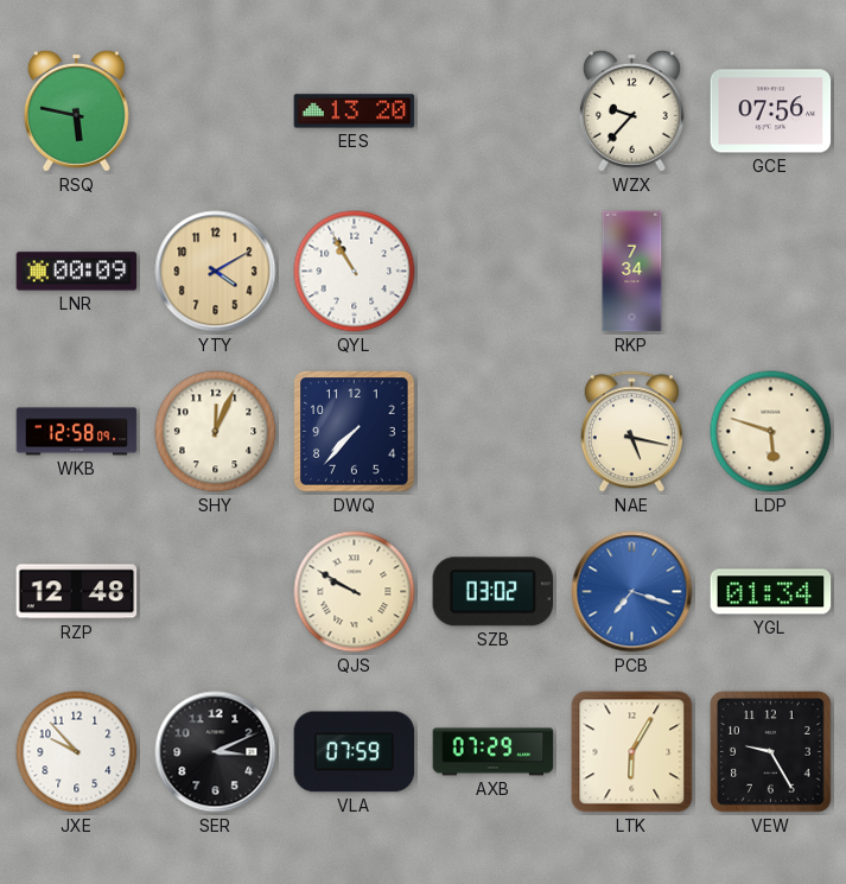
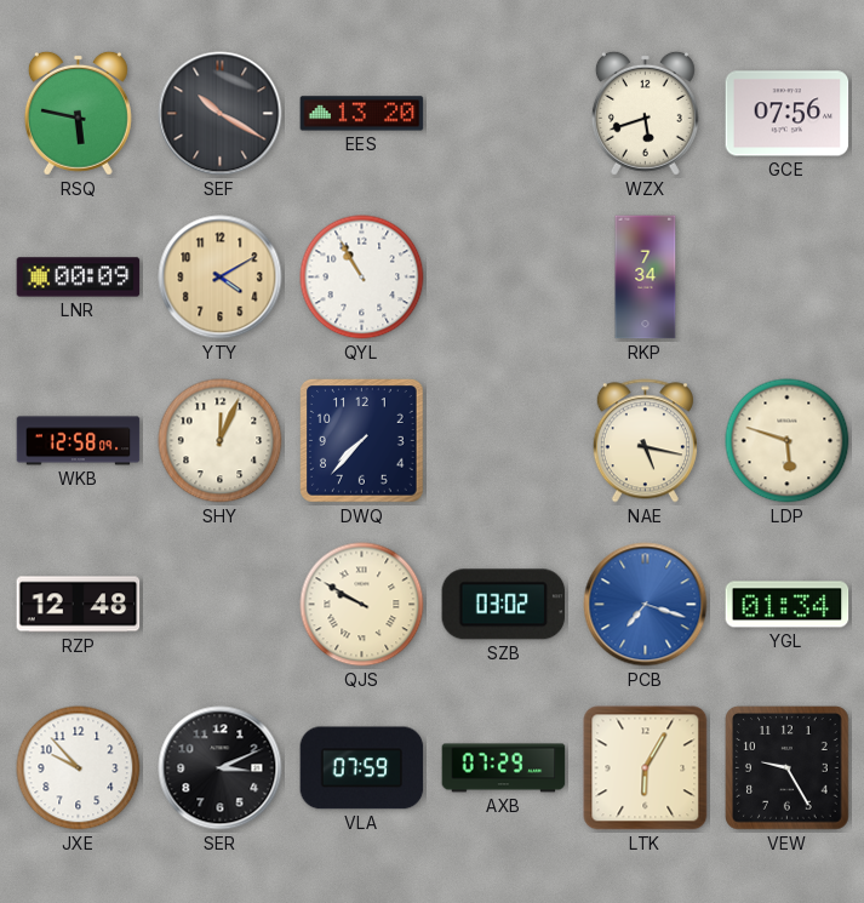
SEF: none -> 10:20
WZX: 9:37 -> 5:42
